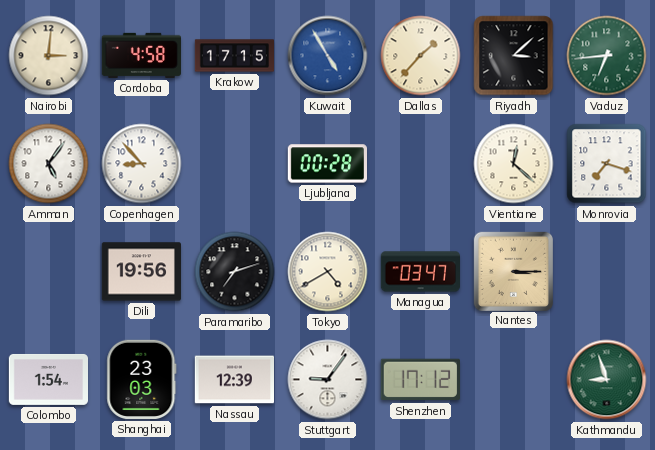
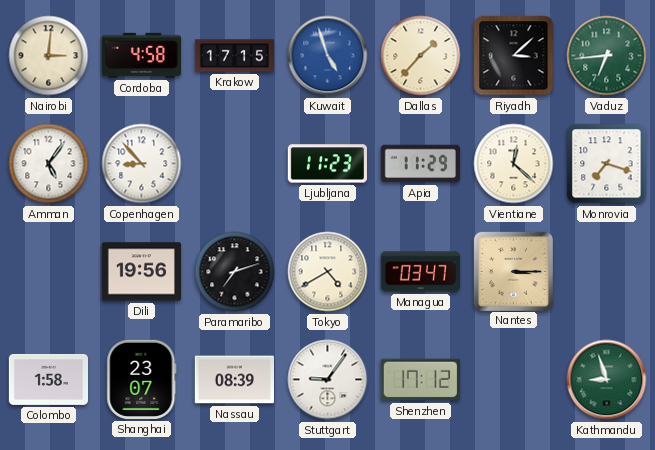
Kuwait: 4:55 -> 4:57
Ljubljana: 00:28 -> 11:23
Apia: none -> 11:29
Colombo: 1:54 -> 1:58
Shanghai: 23:03 -> 23:07
Nassau: 12:39 -> 08:39
